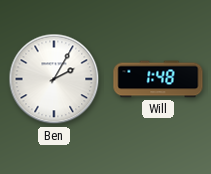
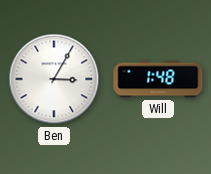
Ben: 2:05 -> 3:05
